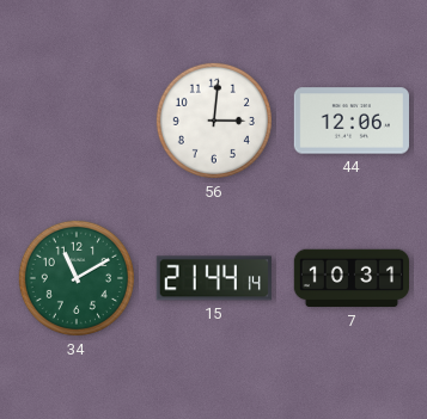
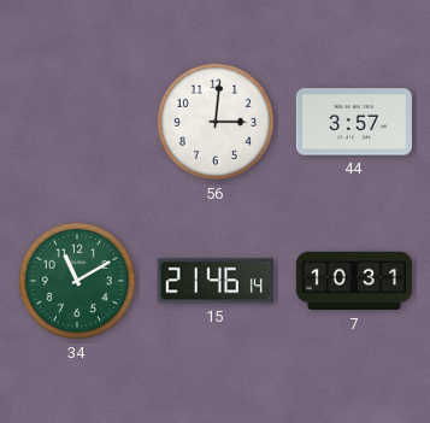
44: 12:06 -> 3:57
15: 21:44 -> 21:46
